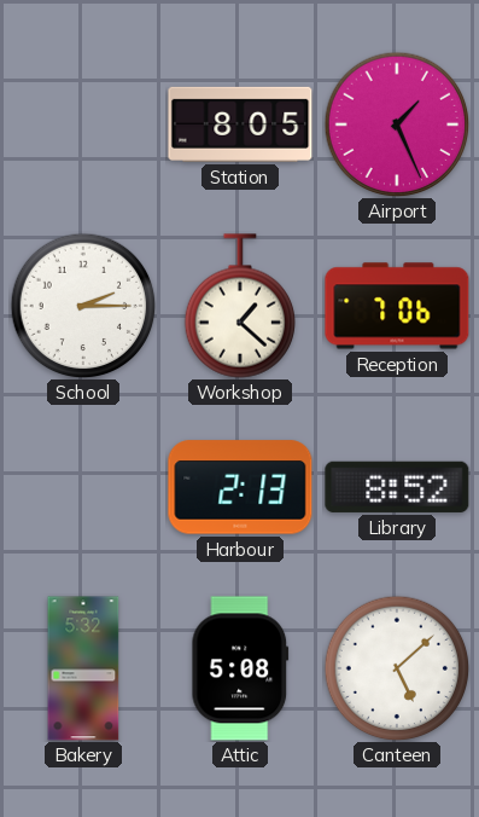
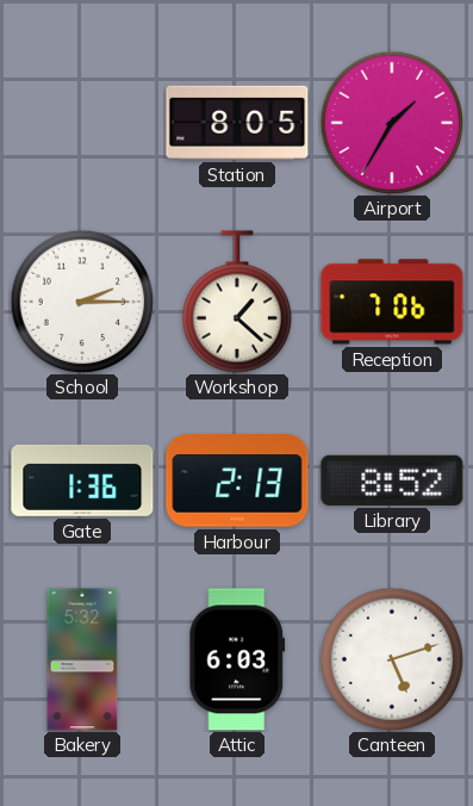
Airport: 1:26 -> 1:35
Gate: none -> 1:36
Attic: 5:08 -> 6:03
Canteen: 5:08 -> 5:12
